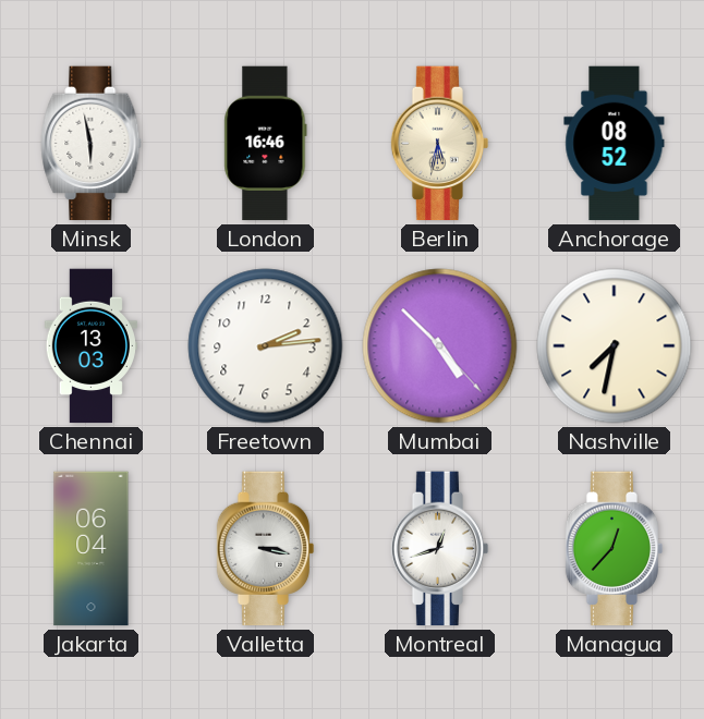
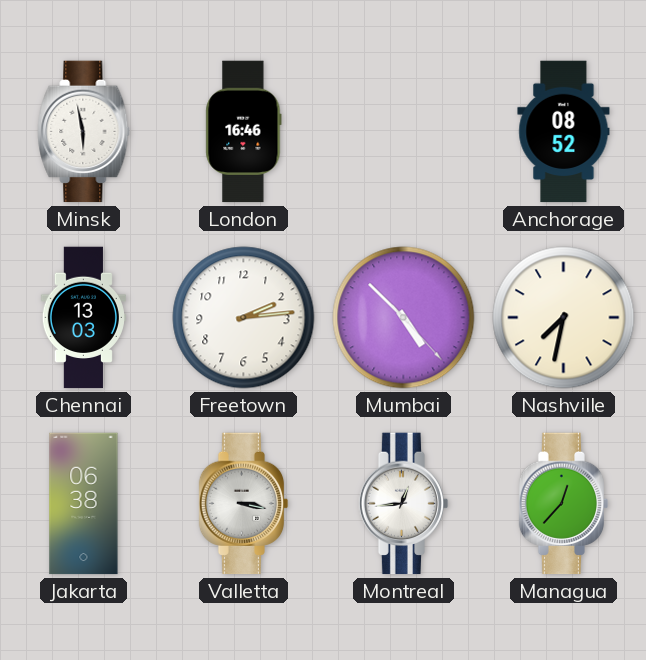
Berlin: 5:32 -> none
Jakarta: 06:04 -> 06:38
Montreal: 12:42 -> 12:44
